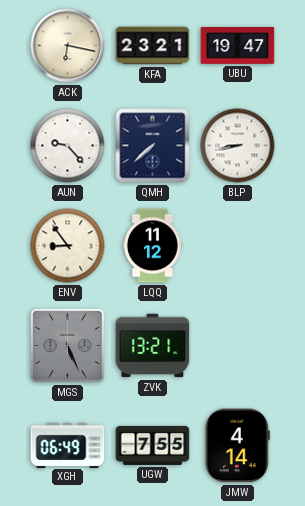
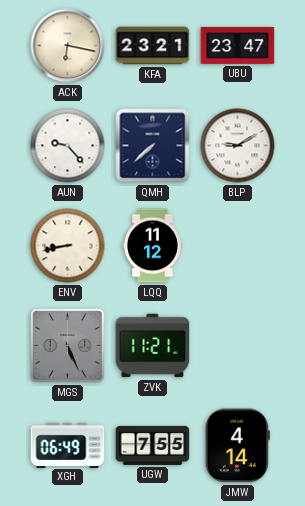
UBU: 19:47 -> 23:47
BLP: 8:43 -> 9:10
ENV: 8:54 -> 8:43
ZVK: 13:21 -> 11:21
